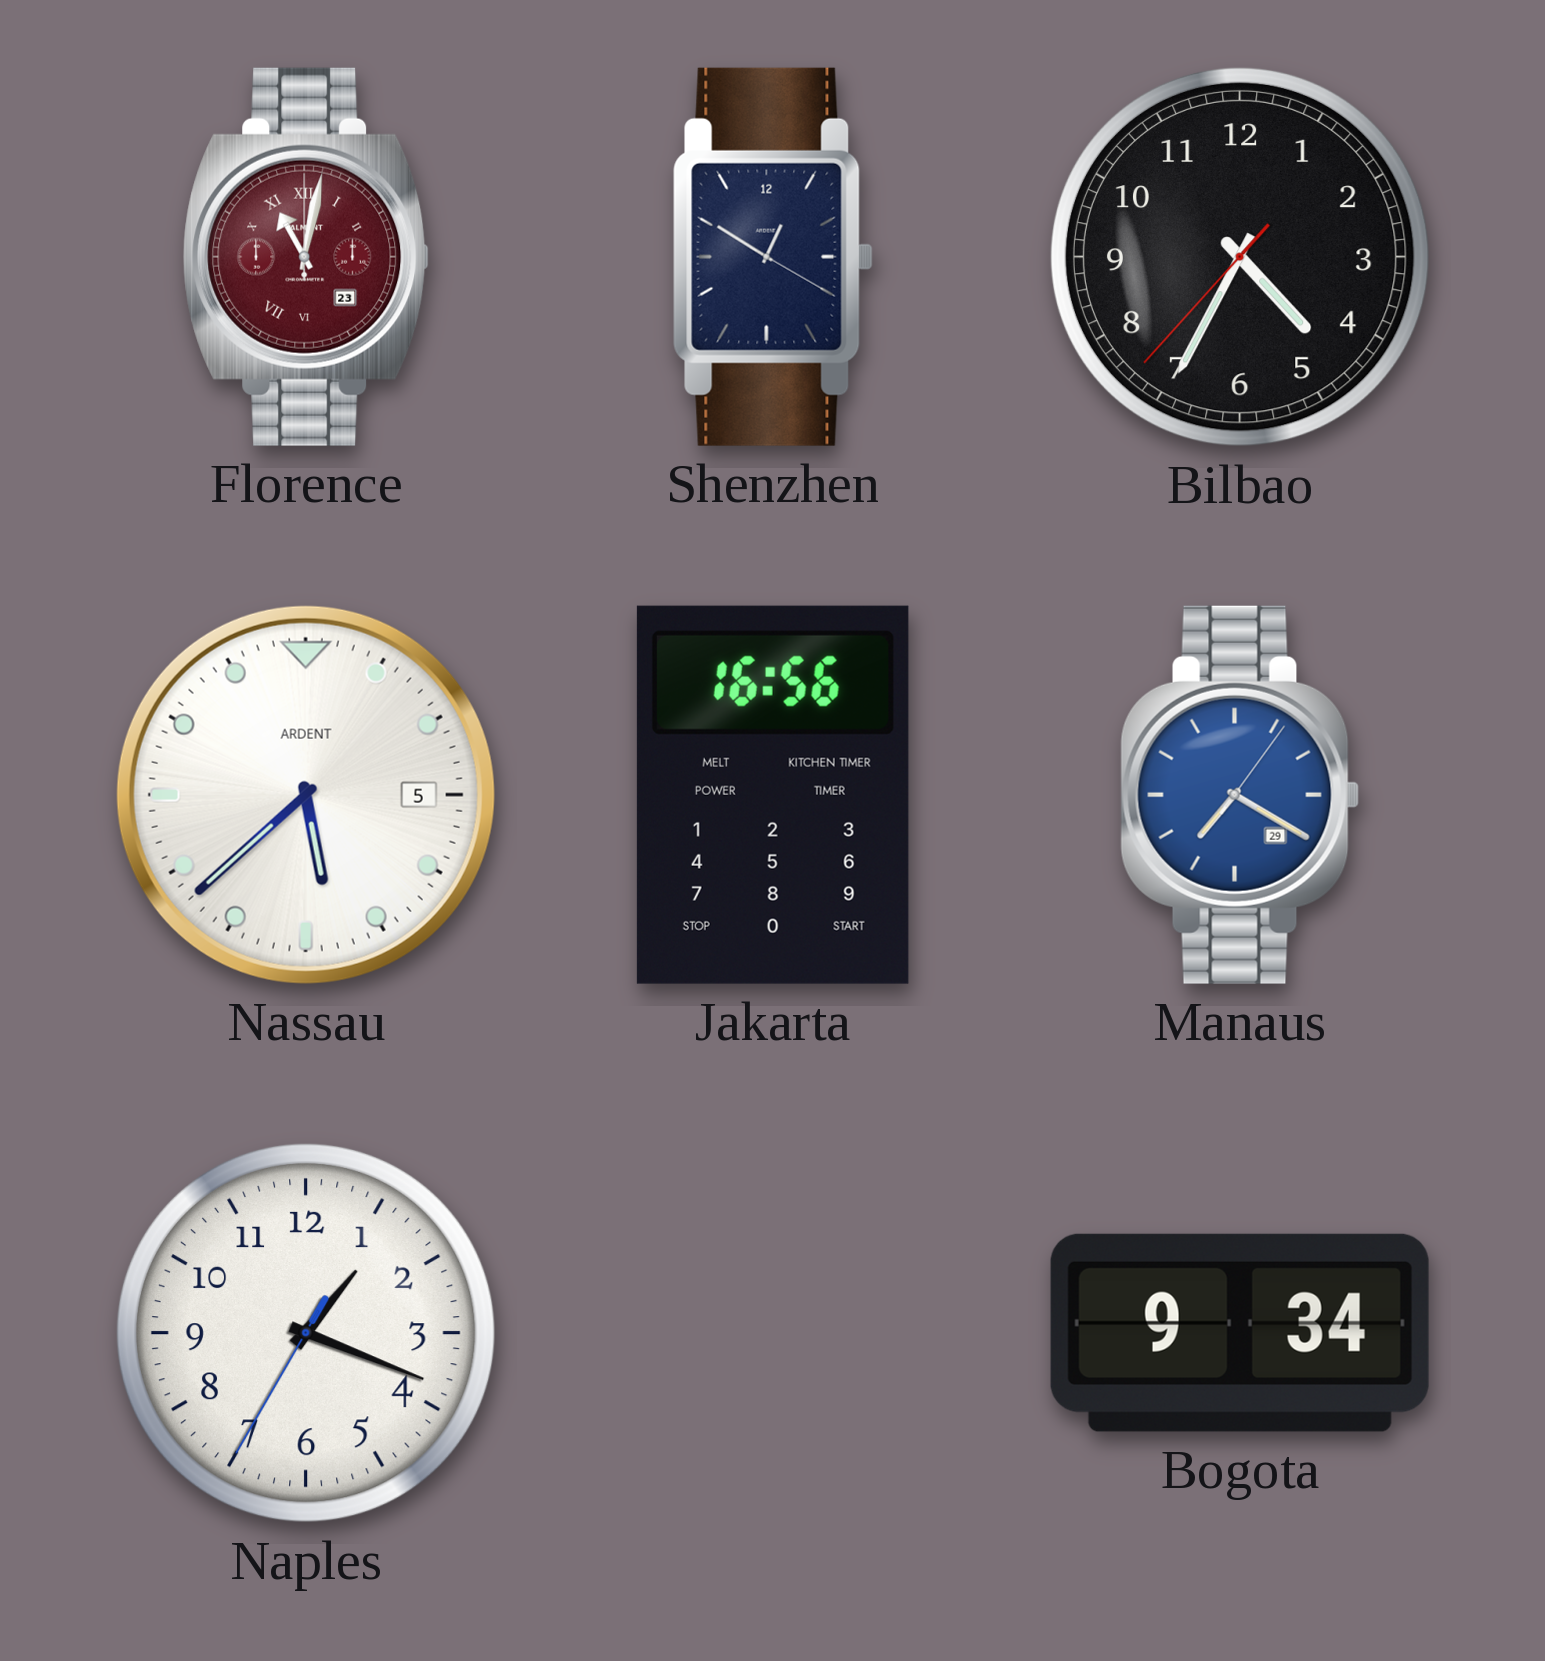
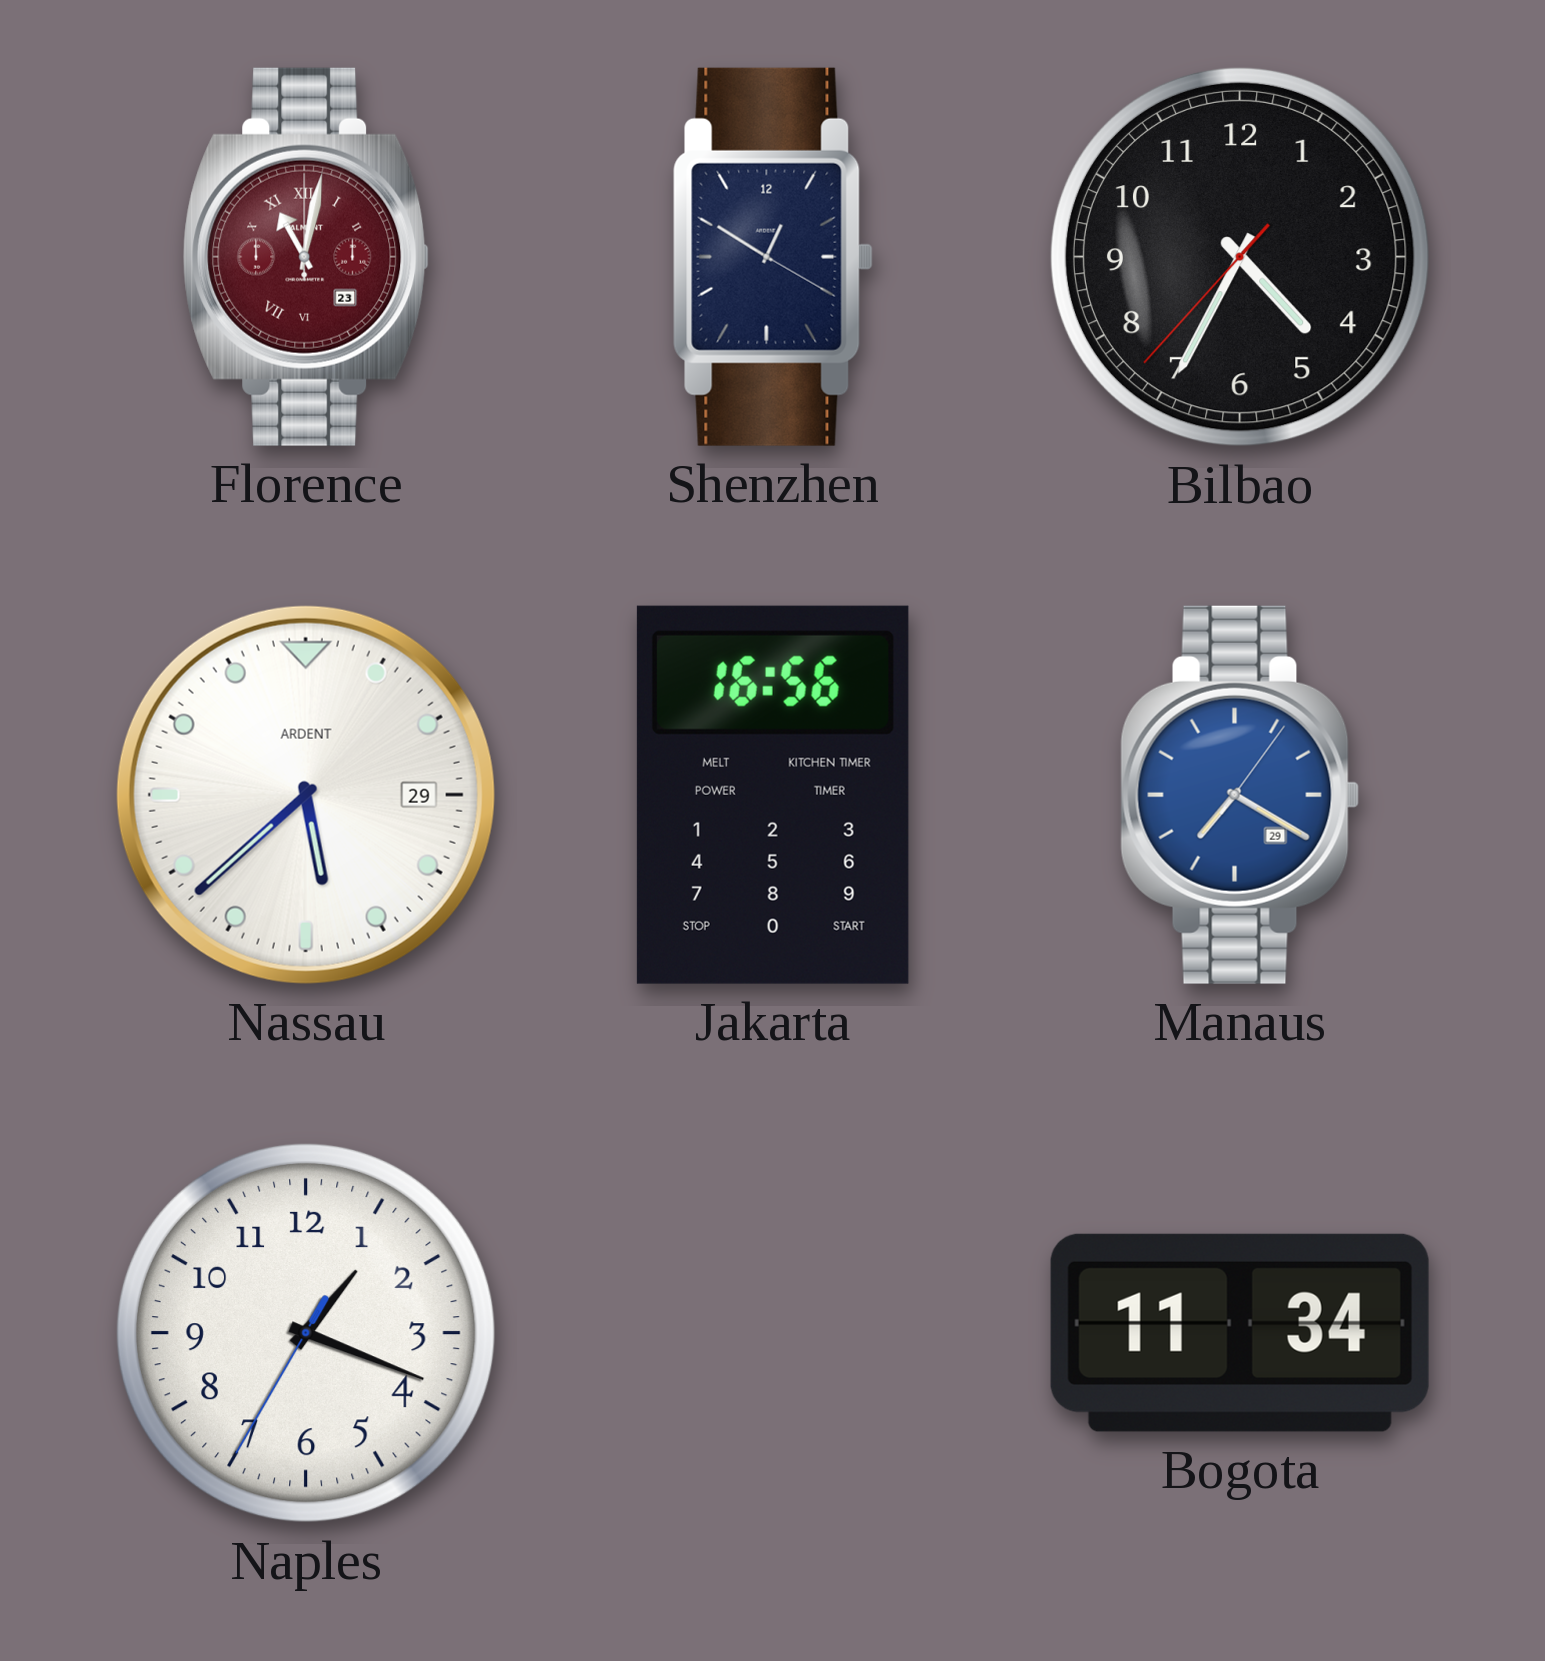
Nassau date: 5 -> 29
Bogota: 9:34 -> 11:34
